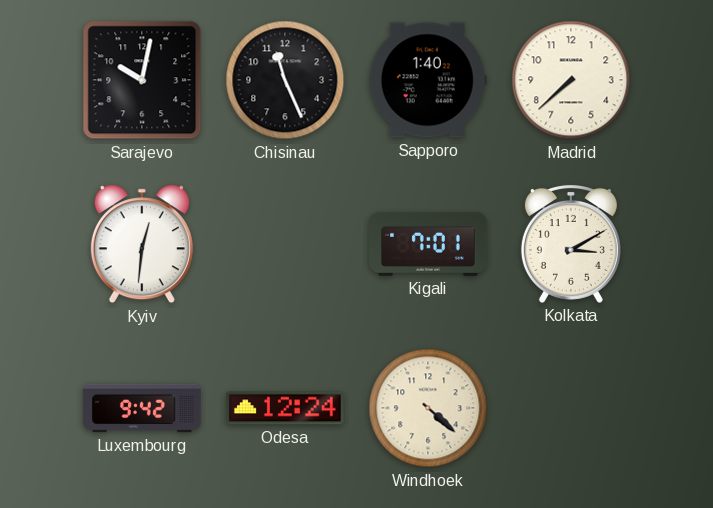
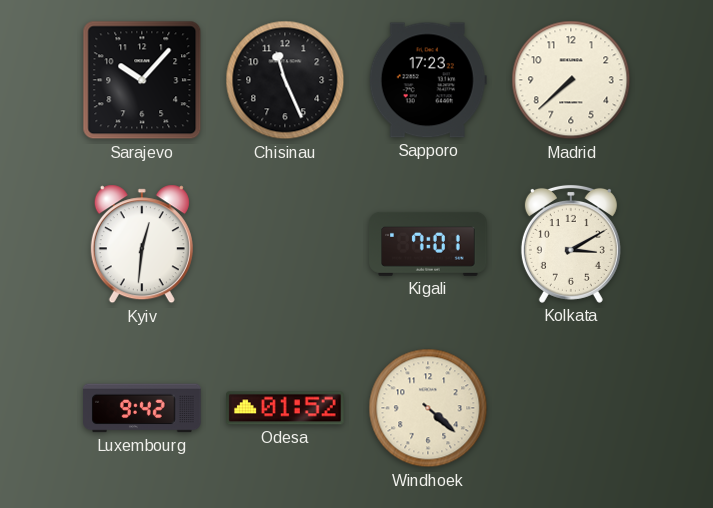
Sarajevo: 10:02 -> 10:07
Sapporo: 1:40 -> 17:23
Odesa: 12:24 -> 01:52
